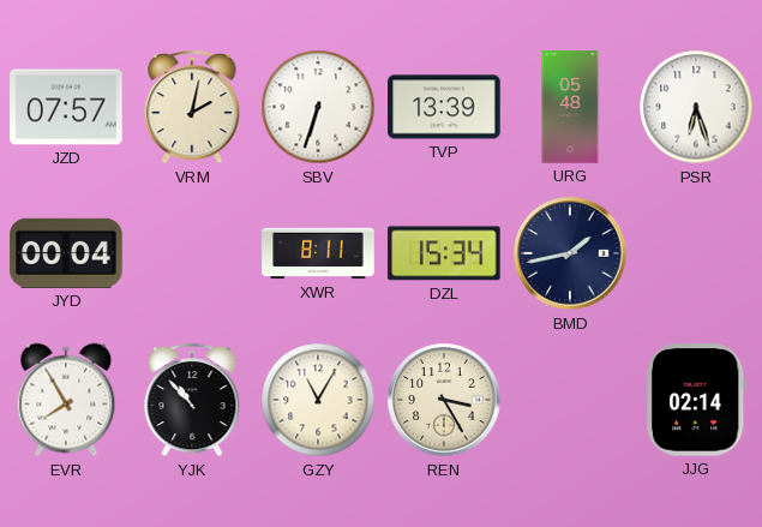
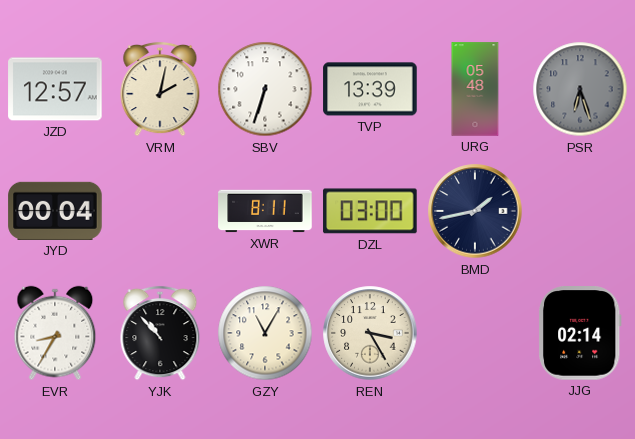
JZD: 07:57 -> 12:57
PSR dial: white -> grey
DZL: 15:34 -> 03:00
EVR: 7:55 -> 8:35
